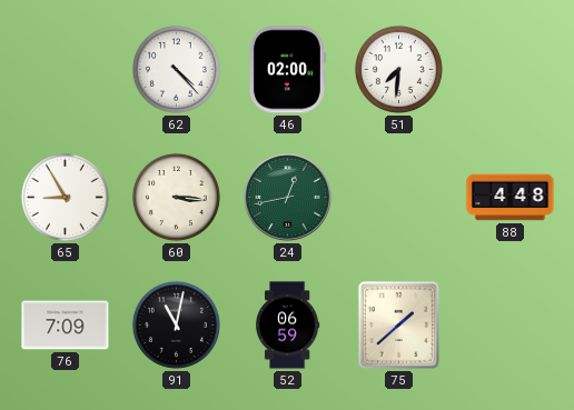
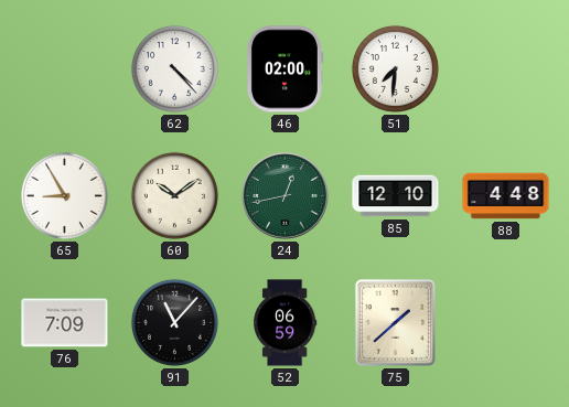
60: 3:16 -> 10:09
85: none -> 12:10
91: 11:02 -> 11:07
